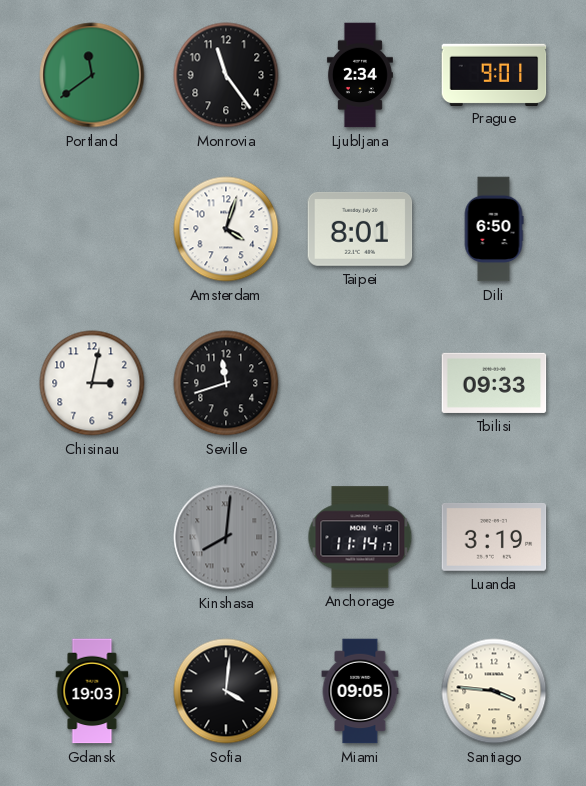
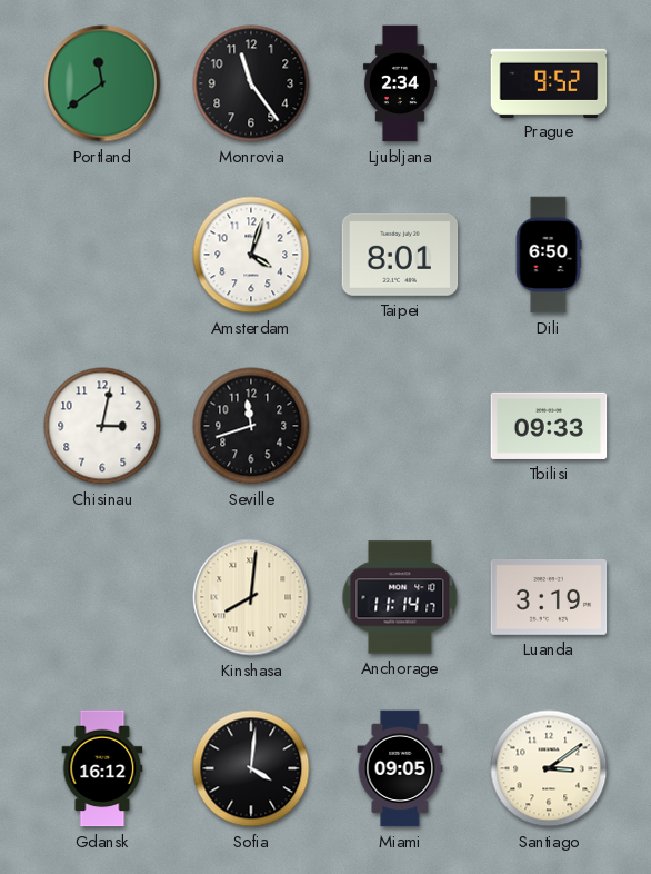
Prague: 9:01 -> 9:52
Kinshasa dial: grey -> cream
Gdansk: 19:03 -> 16:12
Santiago: 3:46 -> 3:09
